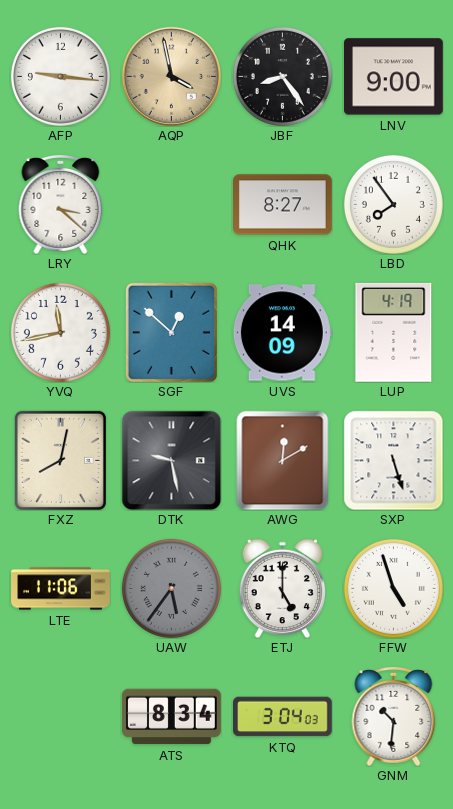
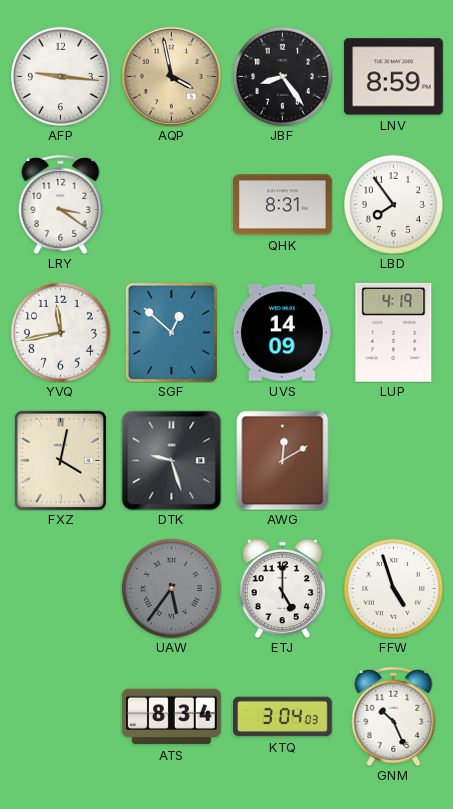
LNV: 9:00 -> 8:59
LRY: 3:22 -> 3:21
QHK: 8:27 -> 8:31
FXZ: 8:02 -> 4:02
DTK: 9:28 -> 9:27
SXP: 5:27 -> none
LTE: 11:06 -> none
GNM: 10:31 -> 10:26
